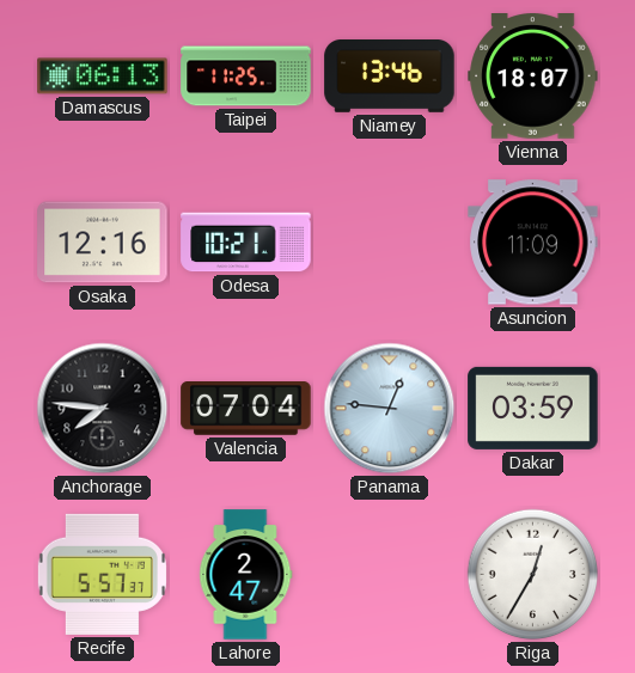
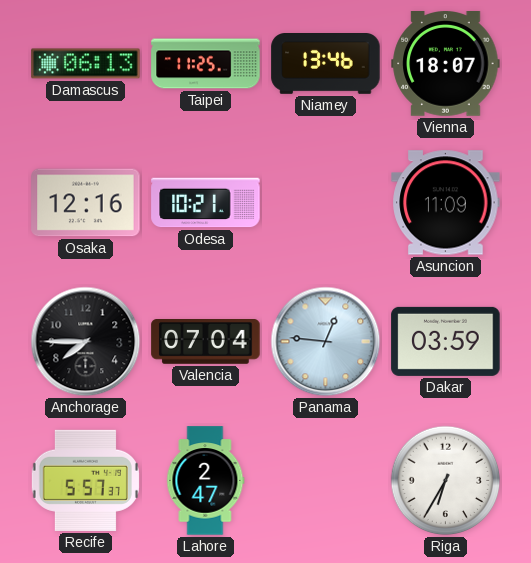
Anchorage: 7:46 -> 7:45
Riga: 12:35 -> 6:35
